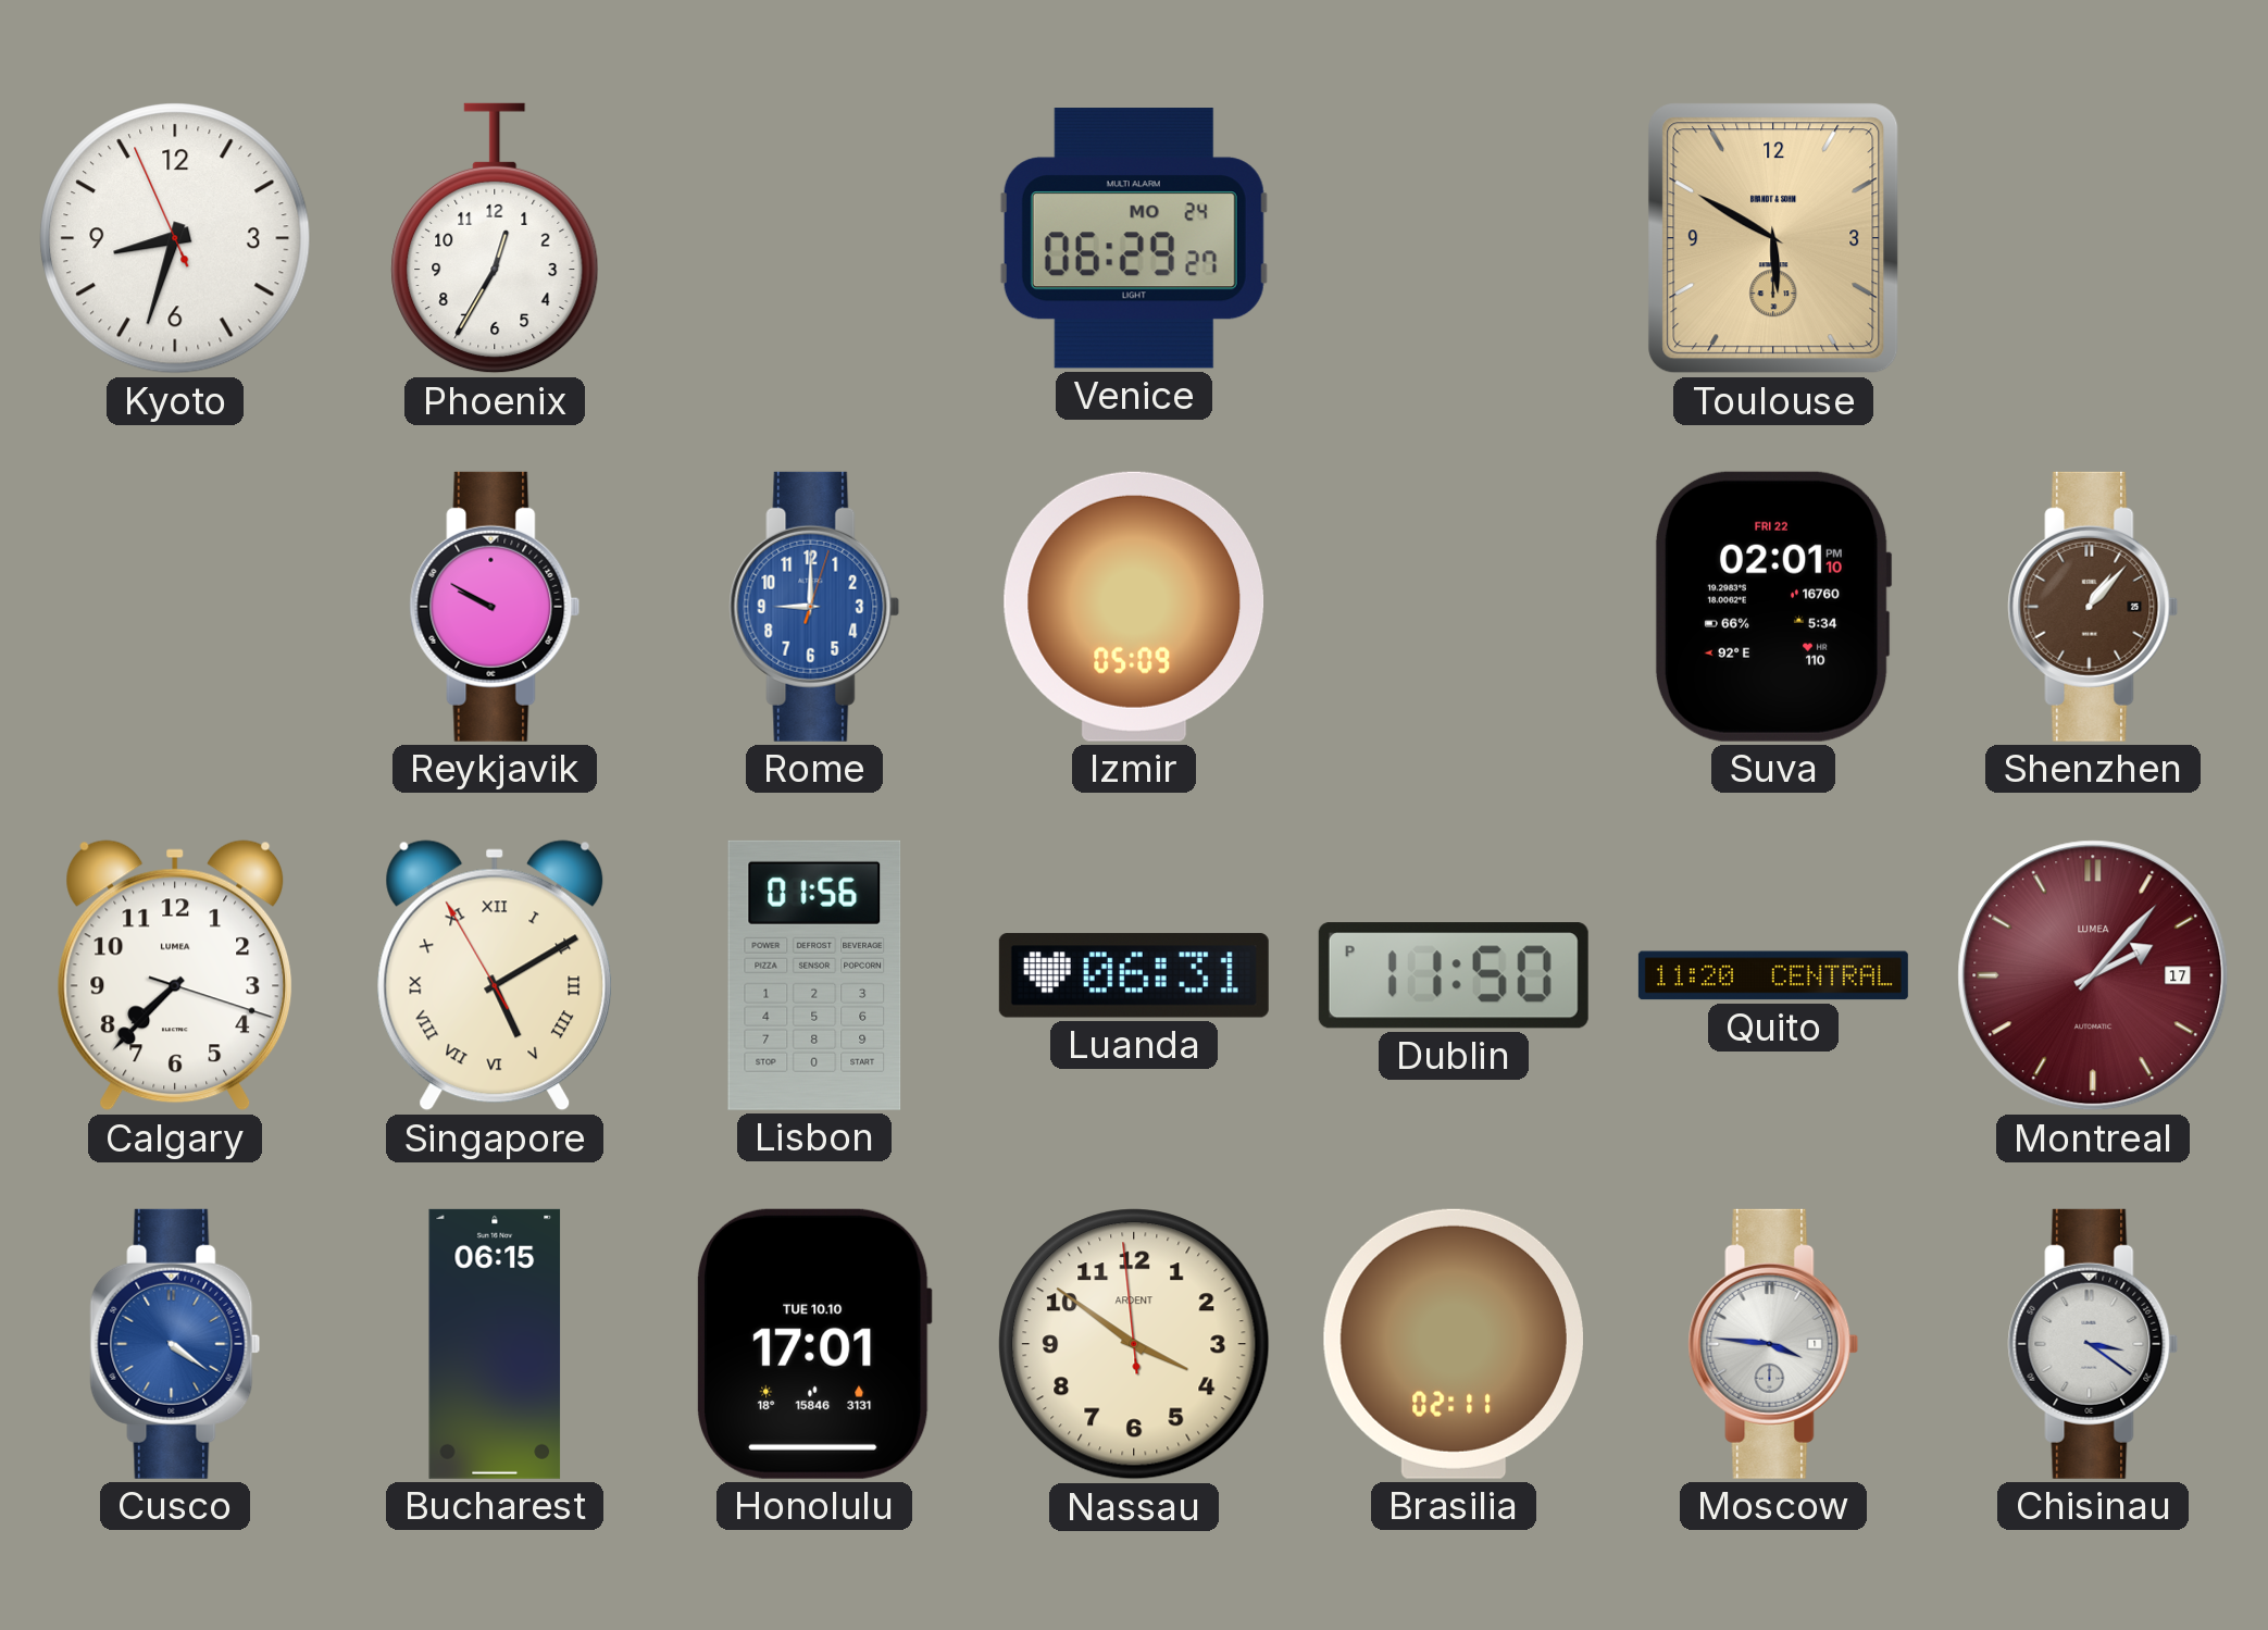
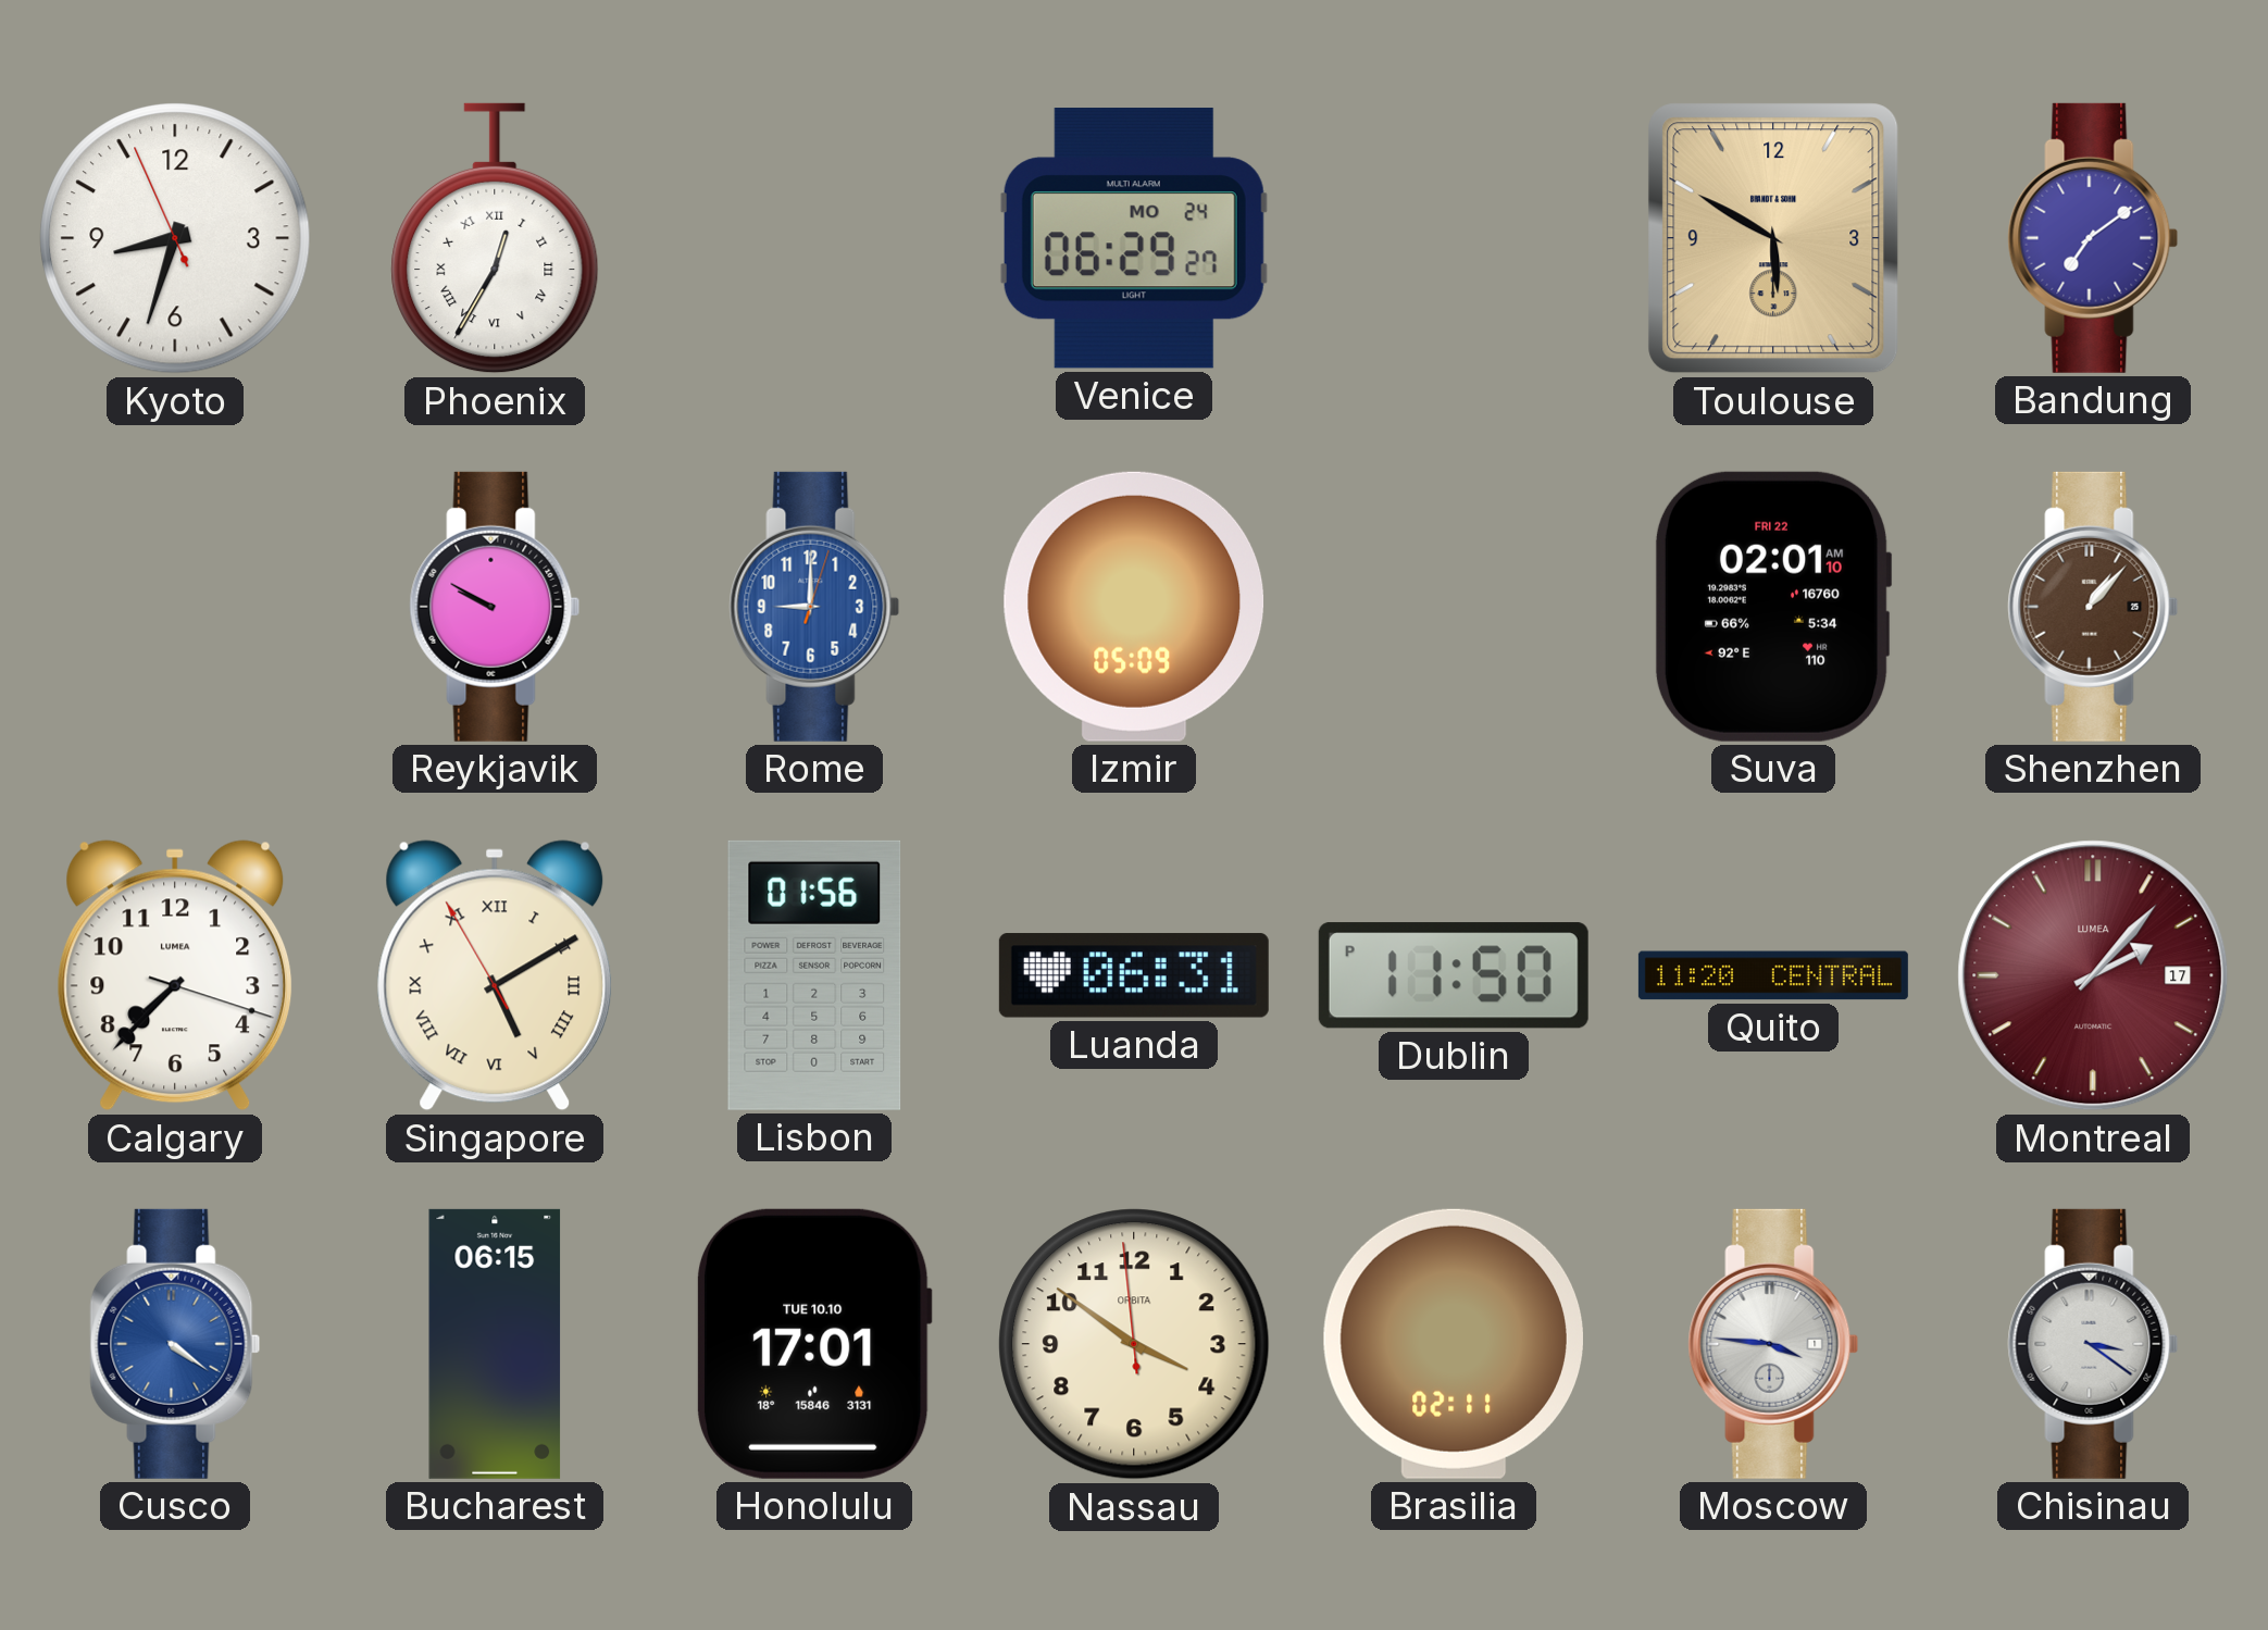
Phoenix numerals: Arabic -> Roman
Bandung: none -> 7:09
Suva: 02:01:10 PM -> 02:01:10 AM
Nassau brand: ARDENT -> ORBITA
